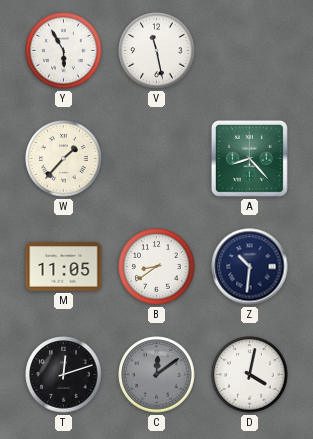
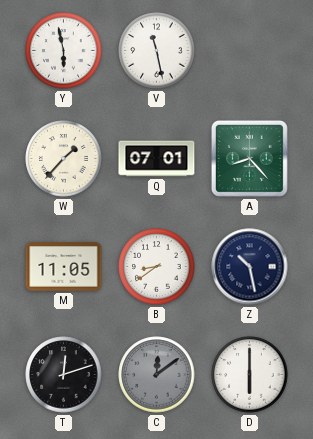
Y: 5:55 -> 5:58
Q: none -> 07:01
Z: 10:31 -> 10:28
D: 4:02 -> 6:00
